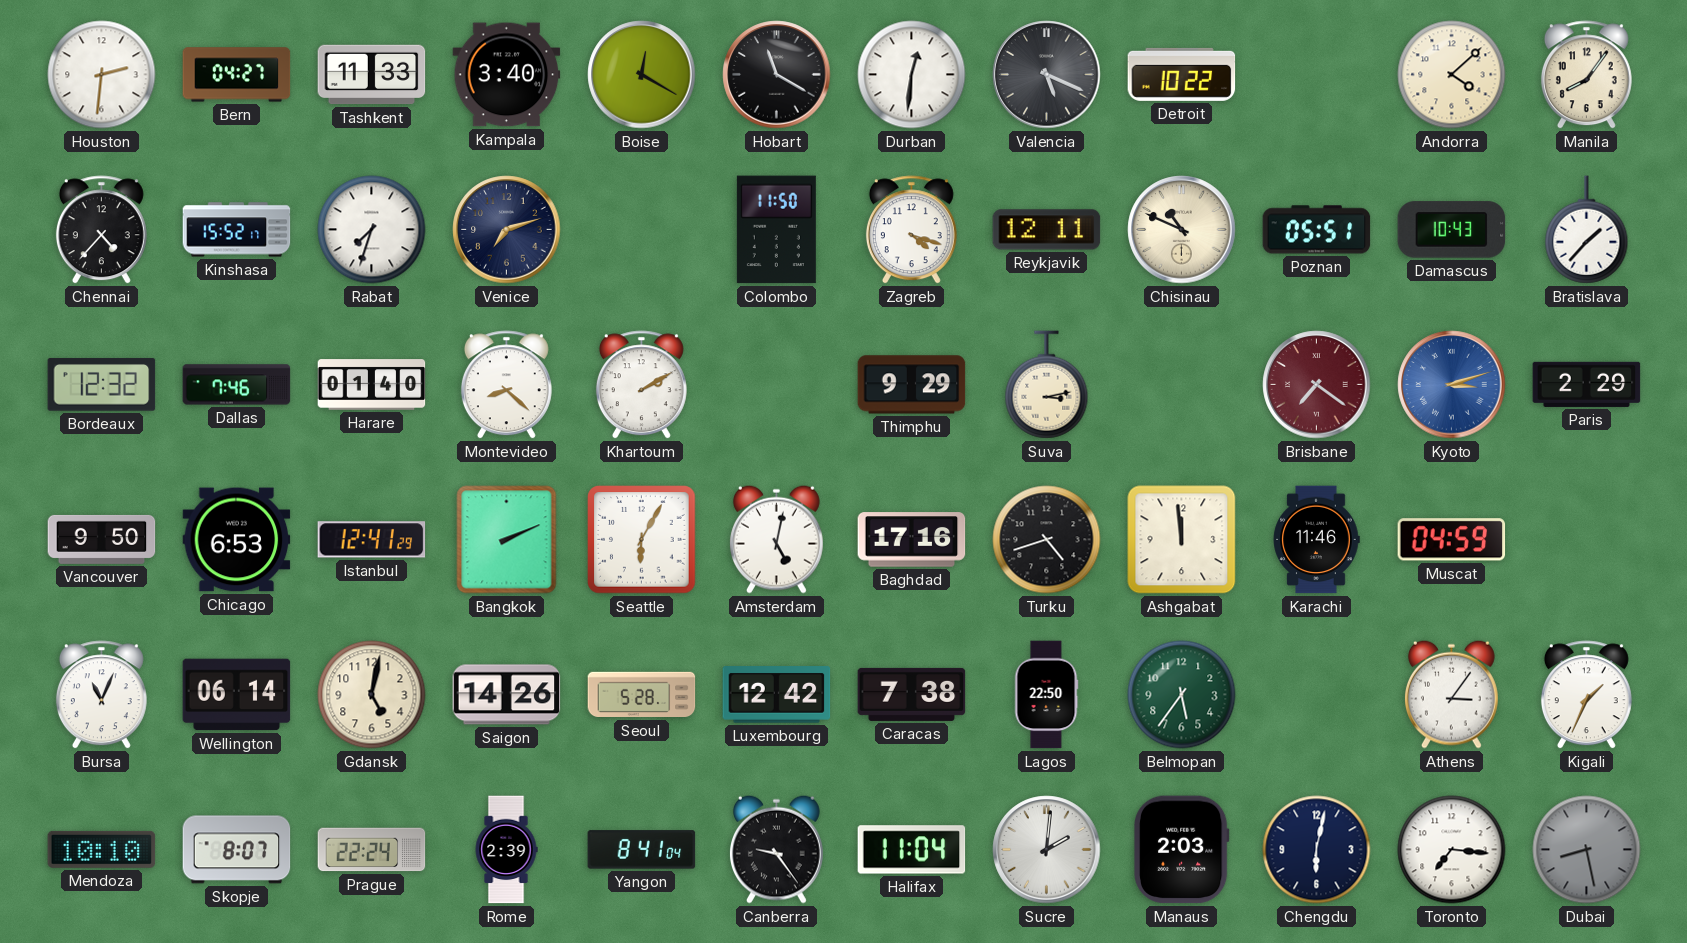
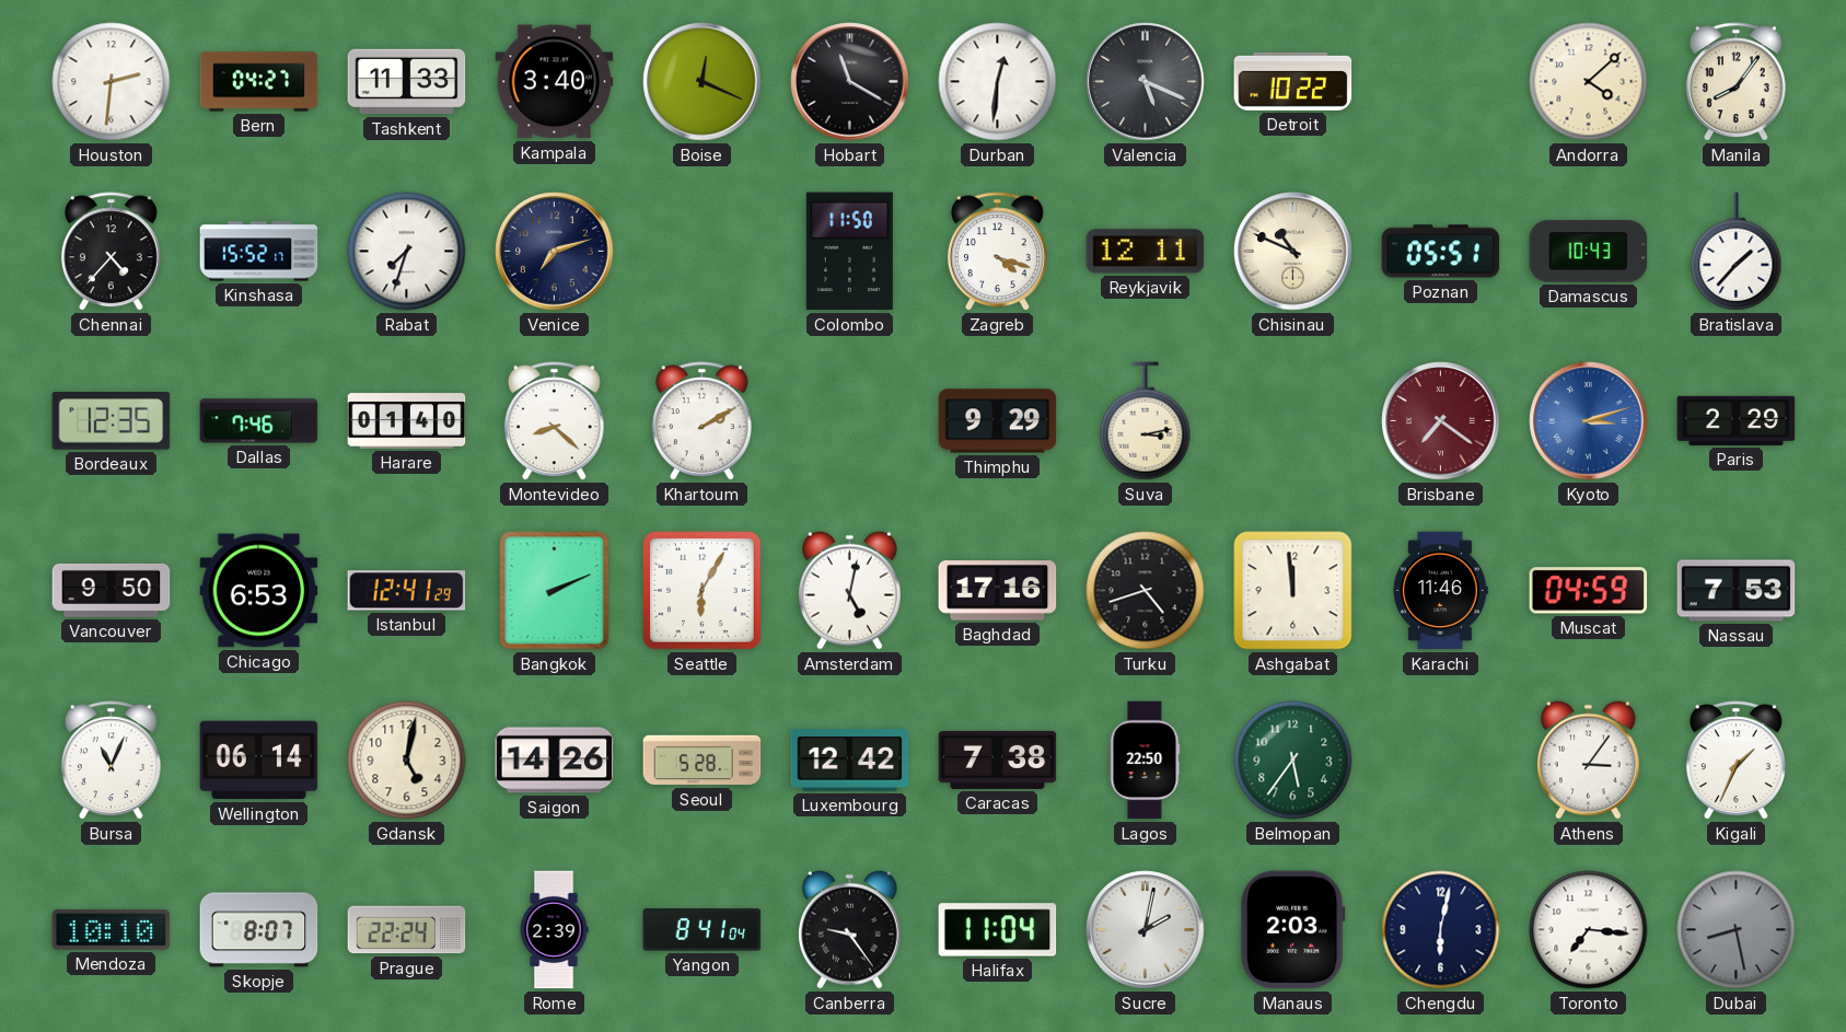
Boise: 12:20 -> 12:19
Bordeaux: 12:32 -> 12:35
Nassau: none -> 7:53
Sucre: 2:01 -> 2:02
